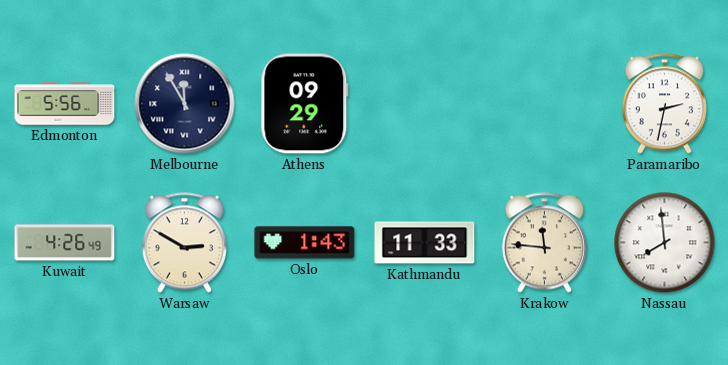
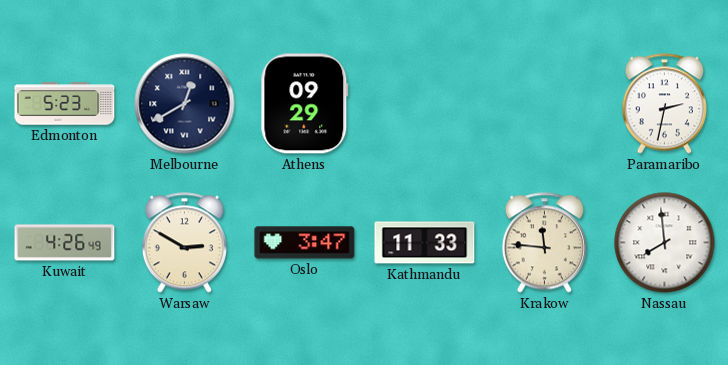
Edmonton: 5:56 -> 5:23
Melbourne: 11:55 -> 12:40
Oslo: 1:43 -> 3:47
